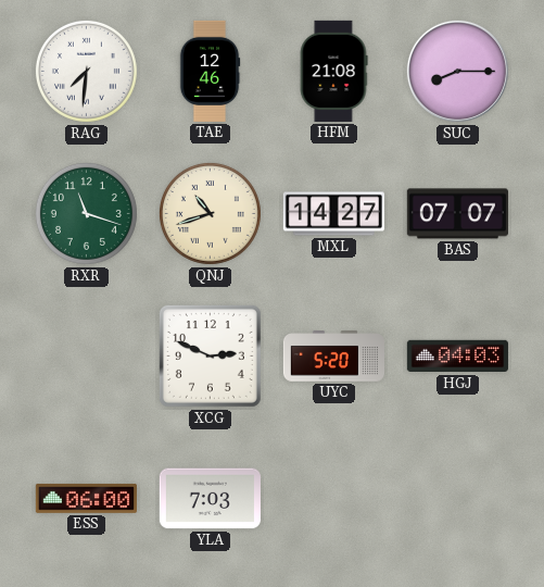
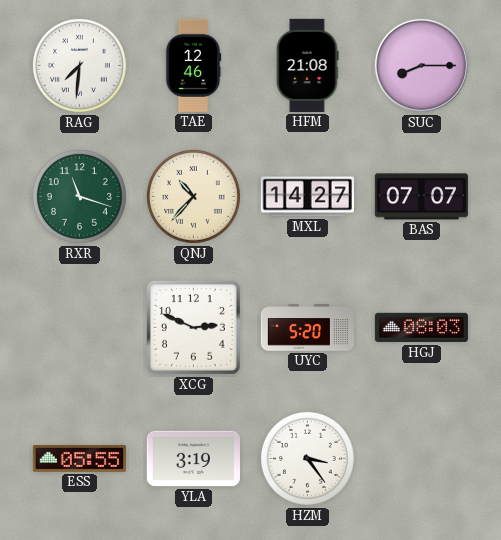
QNJ: 10:42 -> 10:37
HGJ: 04:03 -> 08:03
ESS: 06:00 -> 05:55
YLA: 7:03 -> 3:19
HZM: none -> 3:24
